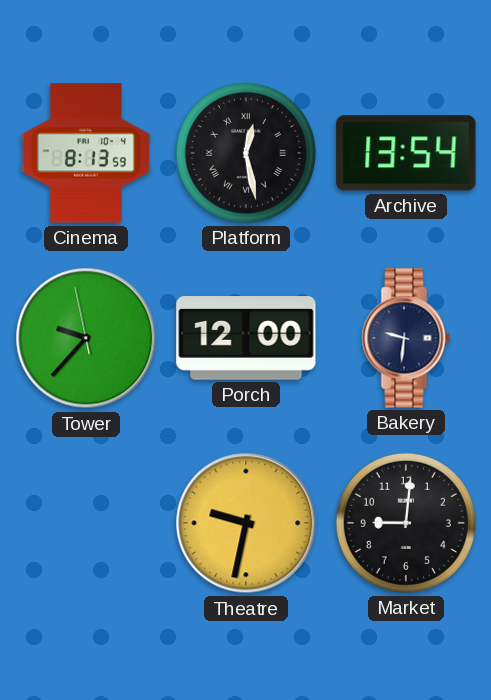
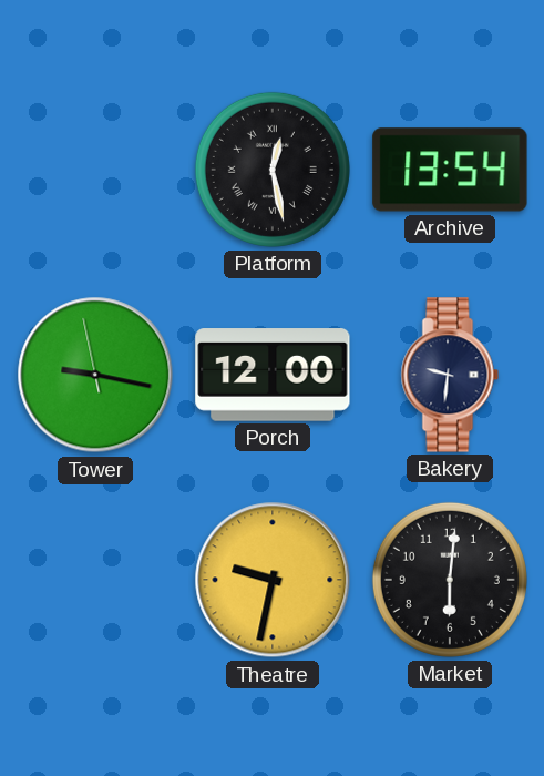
Cinema: 8:13 -> none
Tower: 9:36 -> 9:16
Market: 9:01 -> 6:01
